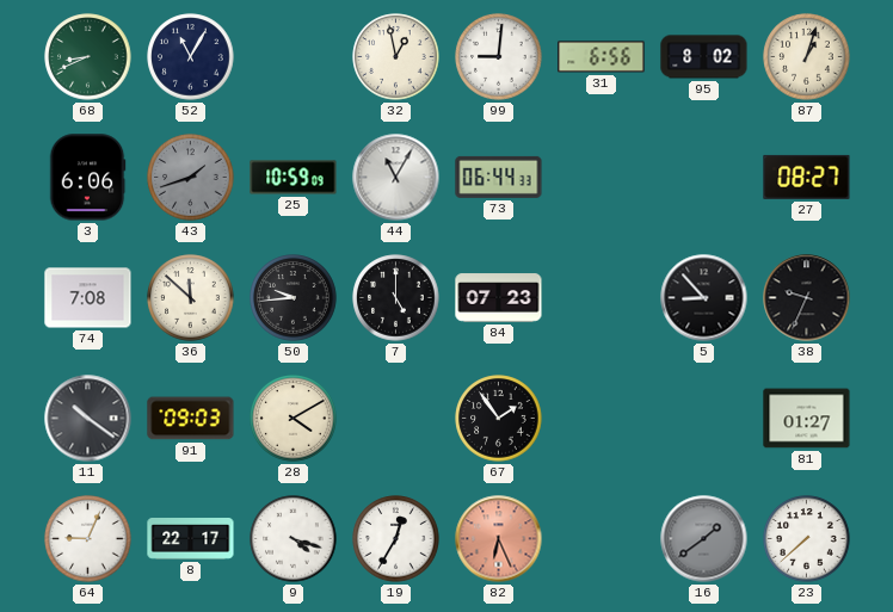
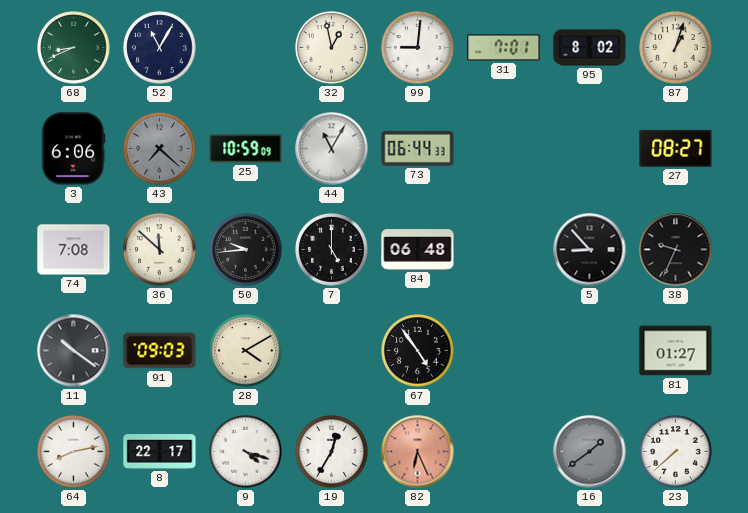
31: 6:56 -> 7:01
43: 1:42 -> 7:22
84: 07:23 -> 06:48
67: 1:54 -> 4:54
64: 9:04 -> 8:13
